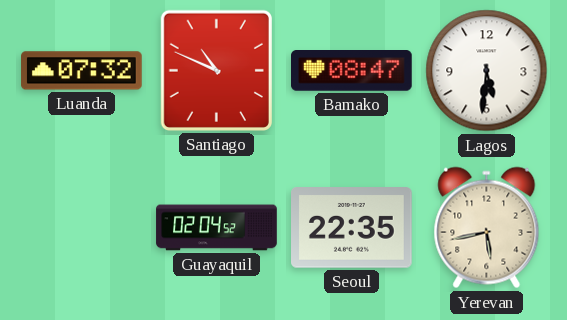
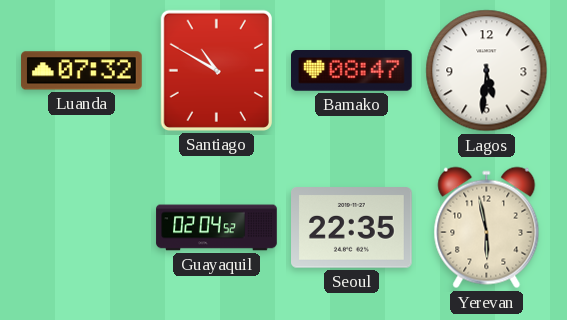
Santiago: 10:49 -> 10:50
Yerevan: 5:43 -> 5:58
